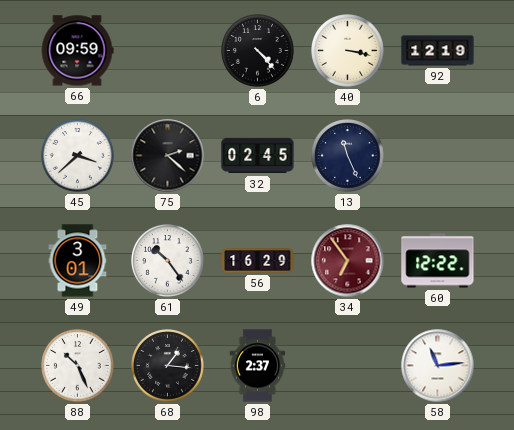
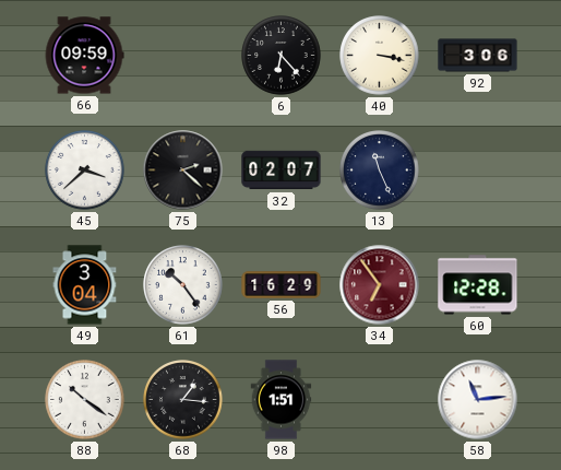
6: 4:23 -> 6:23
92: 12:19 -> 3:06
32: 02:45 -> 02:07
49: 3:01 -> 3:04
60: 12:22 -> 12:28
88: 10:26 -> 10:21
98: 2:37 -> 1:51
